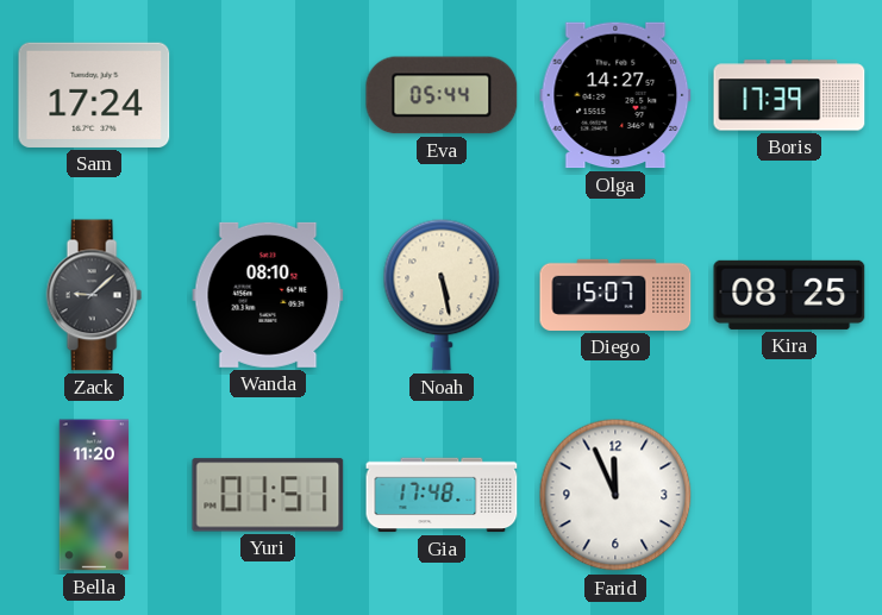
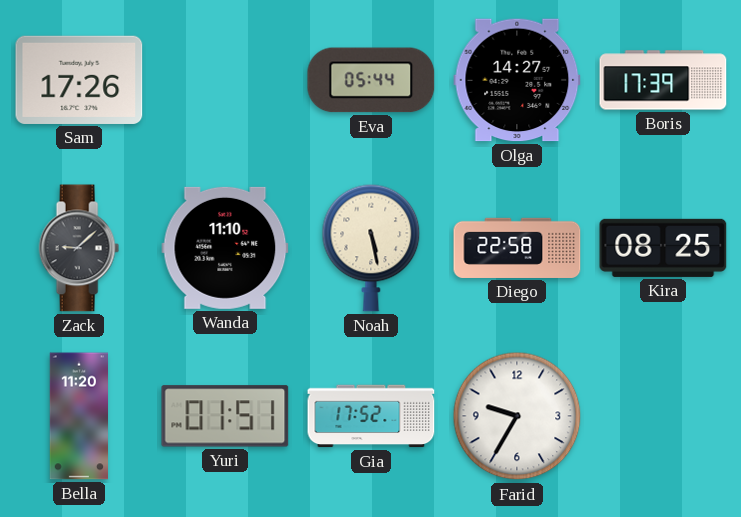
Sam: 17:24 -> 17:26
Wanda: 08:10 -> 11:10
Diego: 15:07 -> 22:58
Gia: 17:48 -> 17:52
Farid: 11:56 -> 9:35
